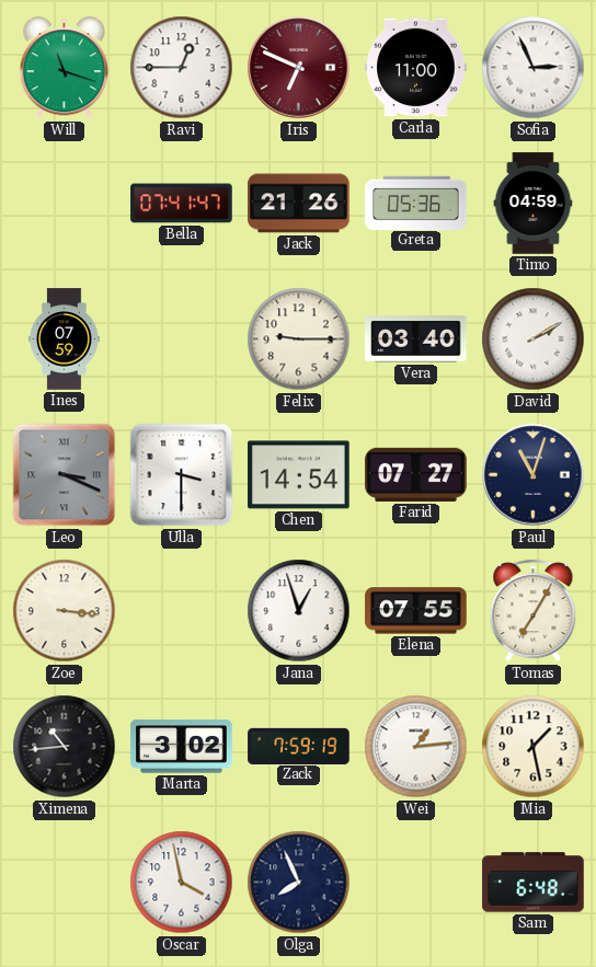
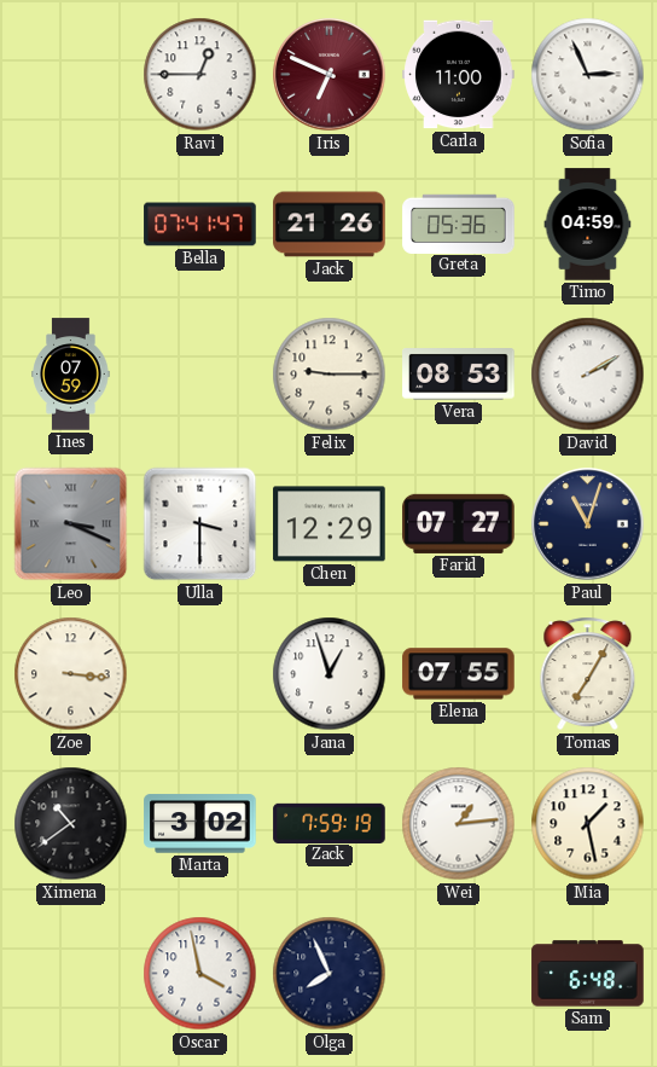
Will: 11:18 -> none
Vera: 03:40 -> 08:53
Chen: 14:54 -> 12:29
Ximena: 10:44 -> 10:39
